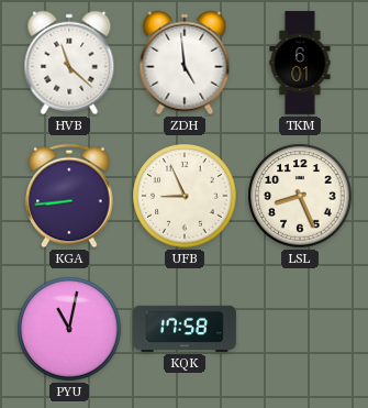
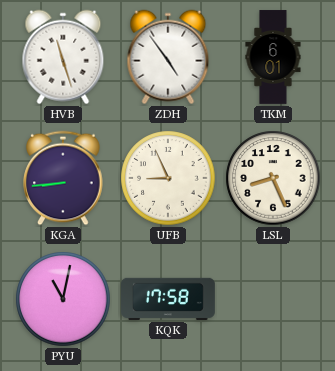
HVB: 11:22 -> 11:27
ZDH: 4:59 -> 4:54
